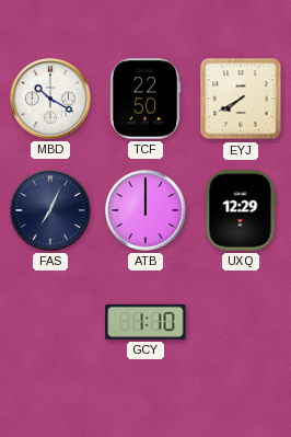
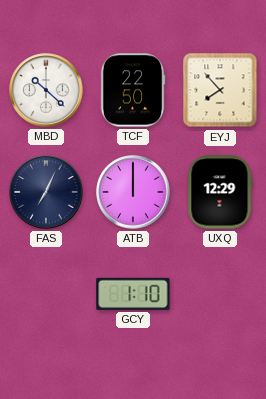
MBD: 10:20 -> 10:22
EYJ: 7:40 -> 7:53
